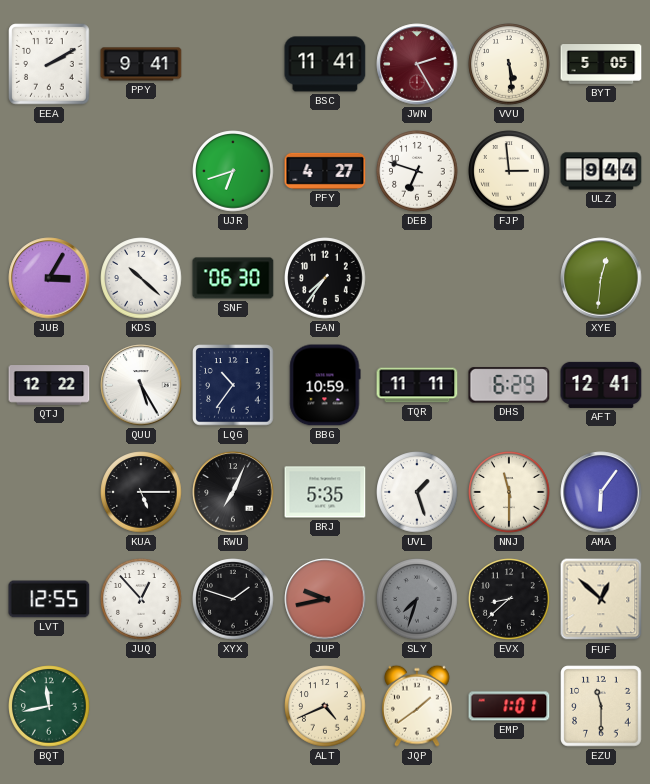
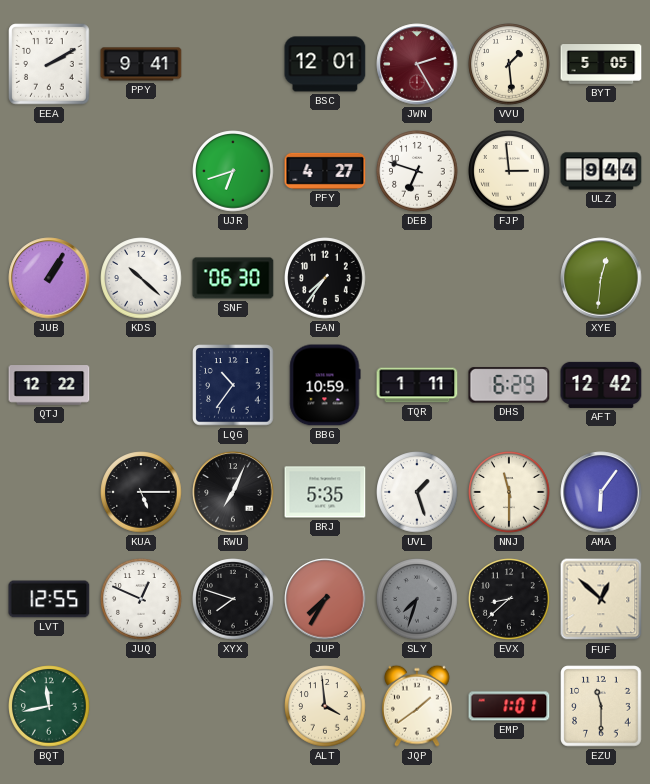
BSC: 11:41 -> 12:01
VVU: 5:29 -> 1:29
JUB: 3:05 -> 1:05
QUU: 5:25 -> none
TQR: 11:11 -> 1:11
AFT: 12:41 -> 12:42
JUQ: 12:53 -> 12:49
XYX: 1:48 -> 7:48
JUP: 9:43 -> 7:35
ALT: 4:41 -> 3:59
